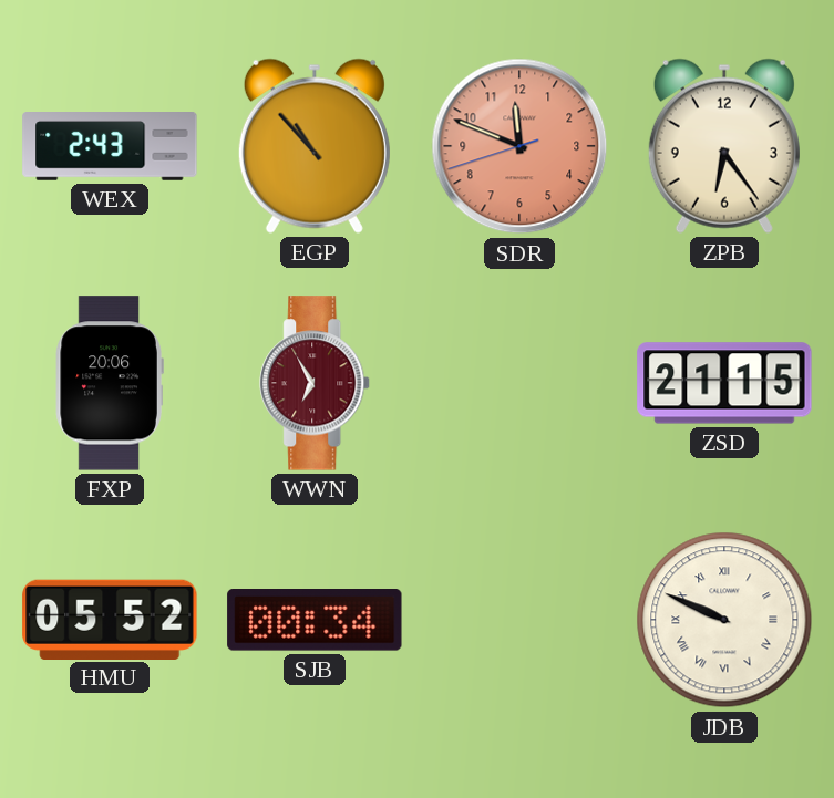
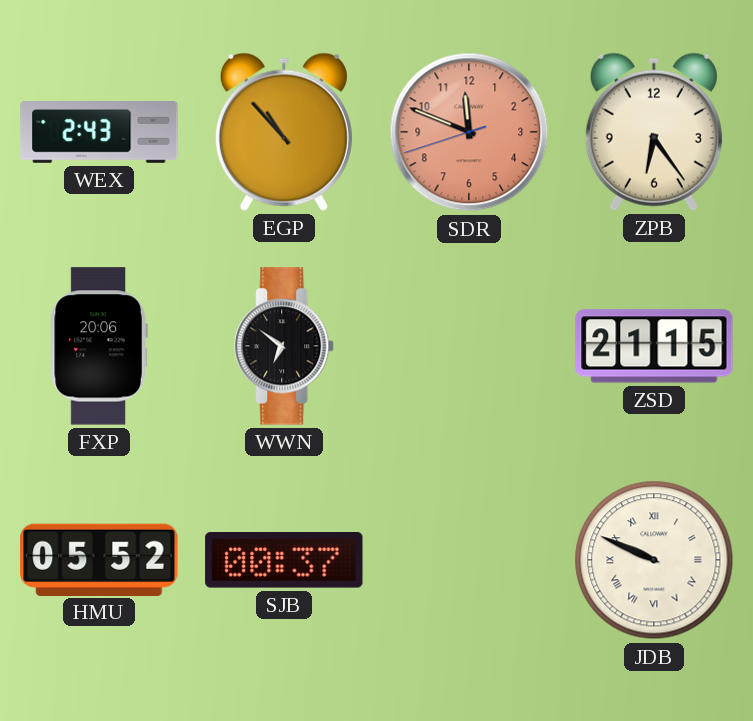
WWN: 6:55 -> 6:51
WWN dial: burgundy -> black
SJB: 00:34 -> 00:37
